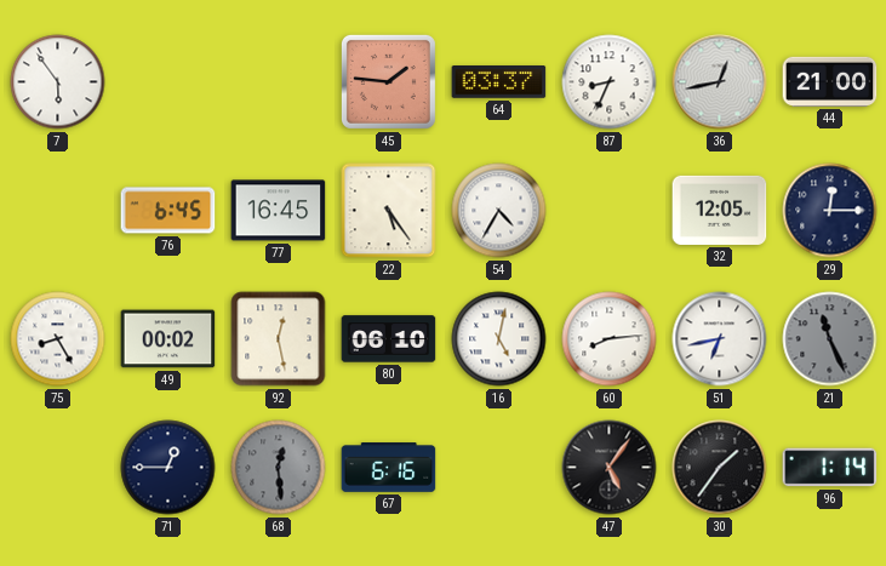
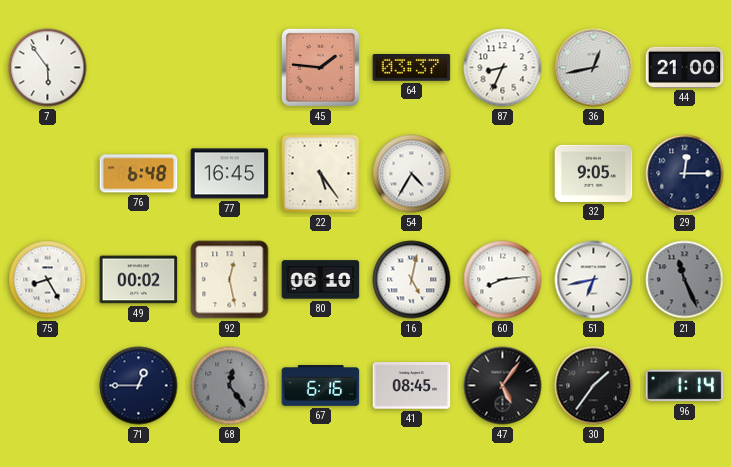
76: 6:45 -> 6:48
32: 12:05 -> 9:05
68: 12:29 -> 12:24
41: none -> 08:45
